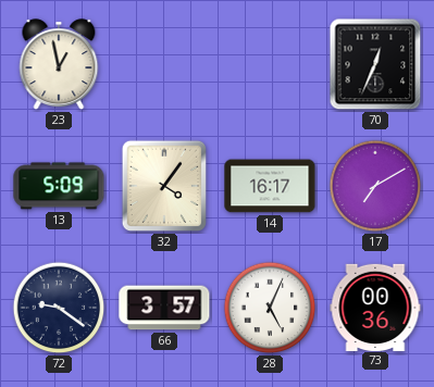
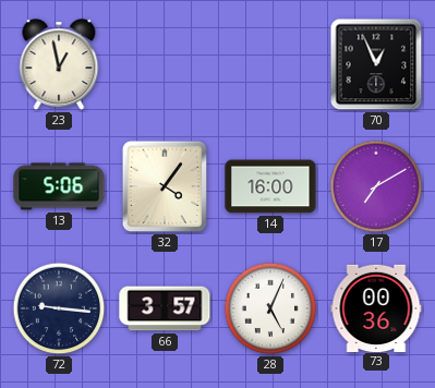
70: 12:34 -> 12:56
13: 5:09 -> 5:06
14: 16:17 -> 16:00
72: 9:21 -> 9:16
